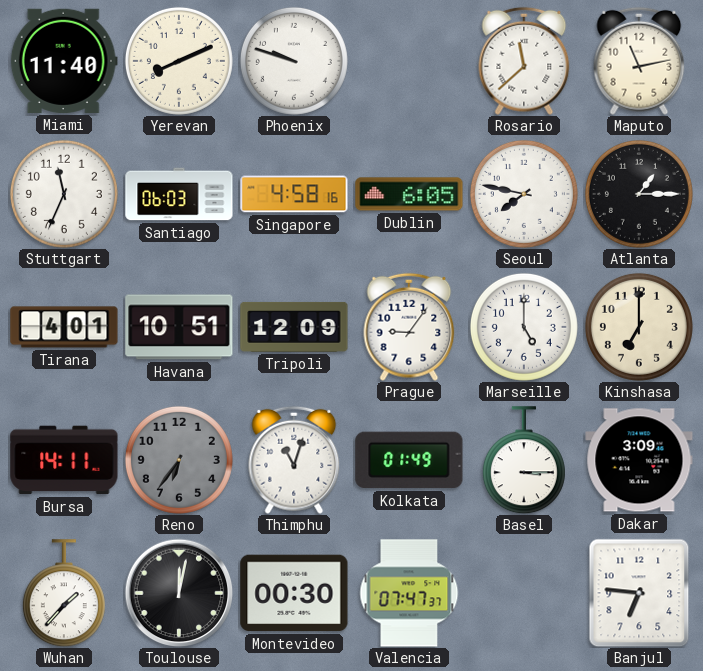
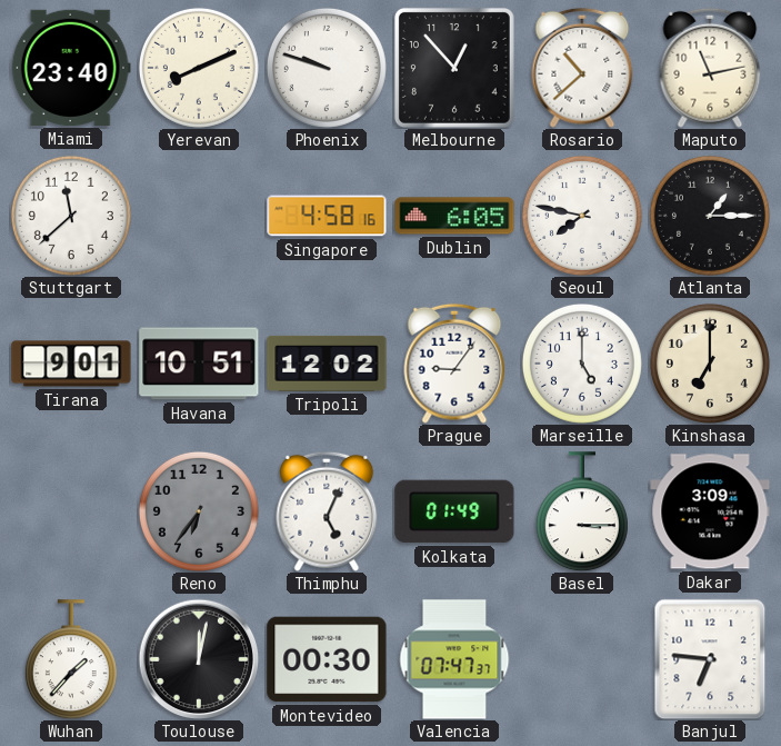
Miami: 11:40 -> 23:40
Melbourne: none -> 12:53
Rosario: 11:38 -> 10:38
Stuttgart: 11:34 -> 11:38
Santiago: 06:03 -> none
Tirana: 4:01 -> 9:01
Tripoli: 12:09 -> 12:02
Bursa: 14:11 -> none
Thimphu: 11:03 -> 5:04
